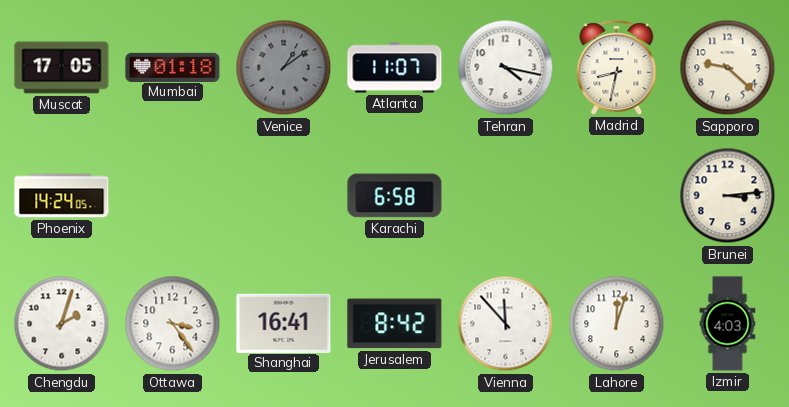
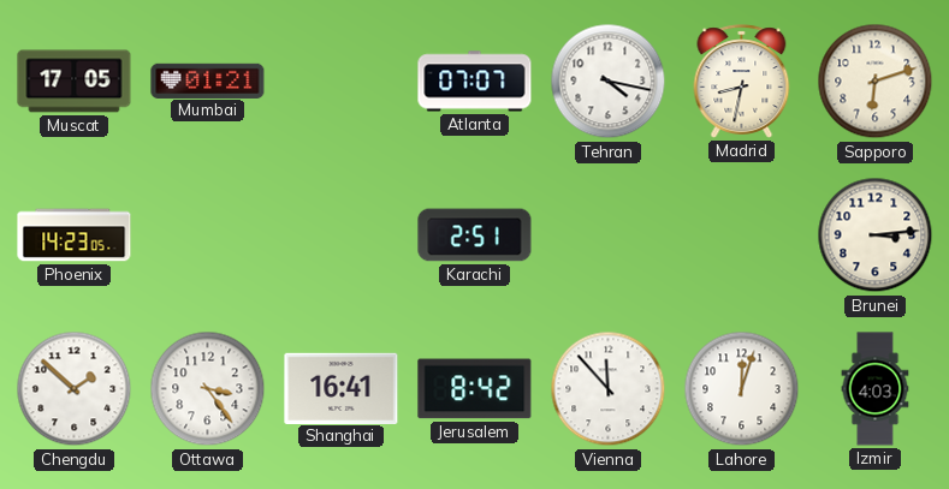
Mumbai: 01:18 -> 01:21
Venice: 1:09 -> none
Atlanta: 11:07 -> 07:07
Sapporo: 9:22 -> 6:12
Phoenix: 14:24 -> 14:23
Karachi: 6:58 -> 2:51
Chengdu: 2:03 -> 1:52
